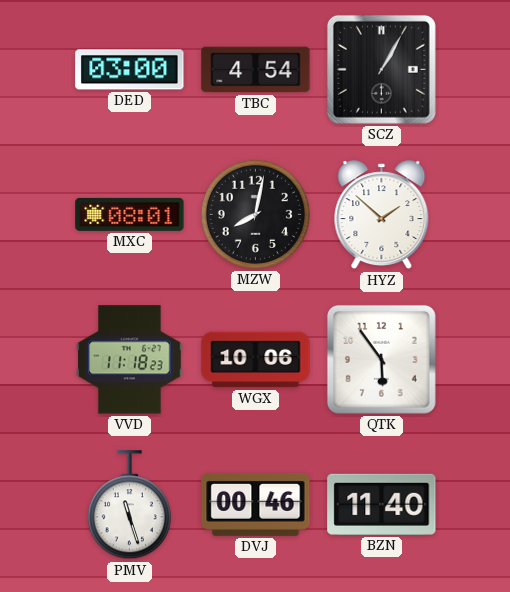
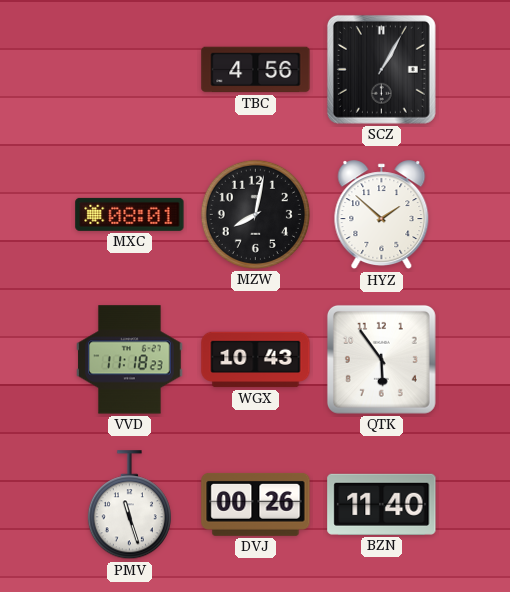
DED: 03:00 -> none
TBC: 4:54 -> 4:56
WGX: 10:06 -> 10:43
DVJ: 00:46 -> 00:26
